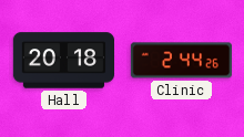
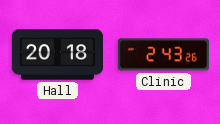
Clinic: 2:44 -> 2:43
